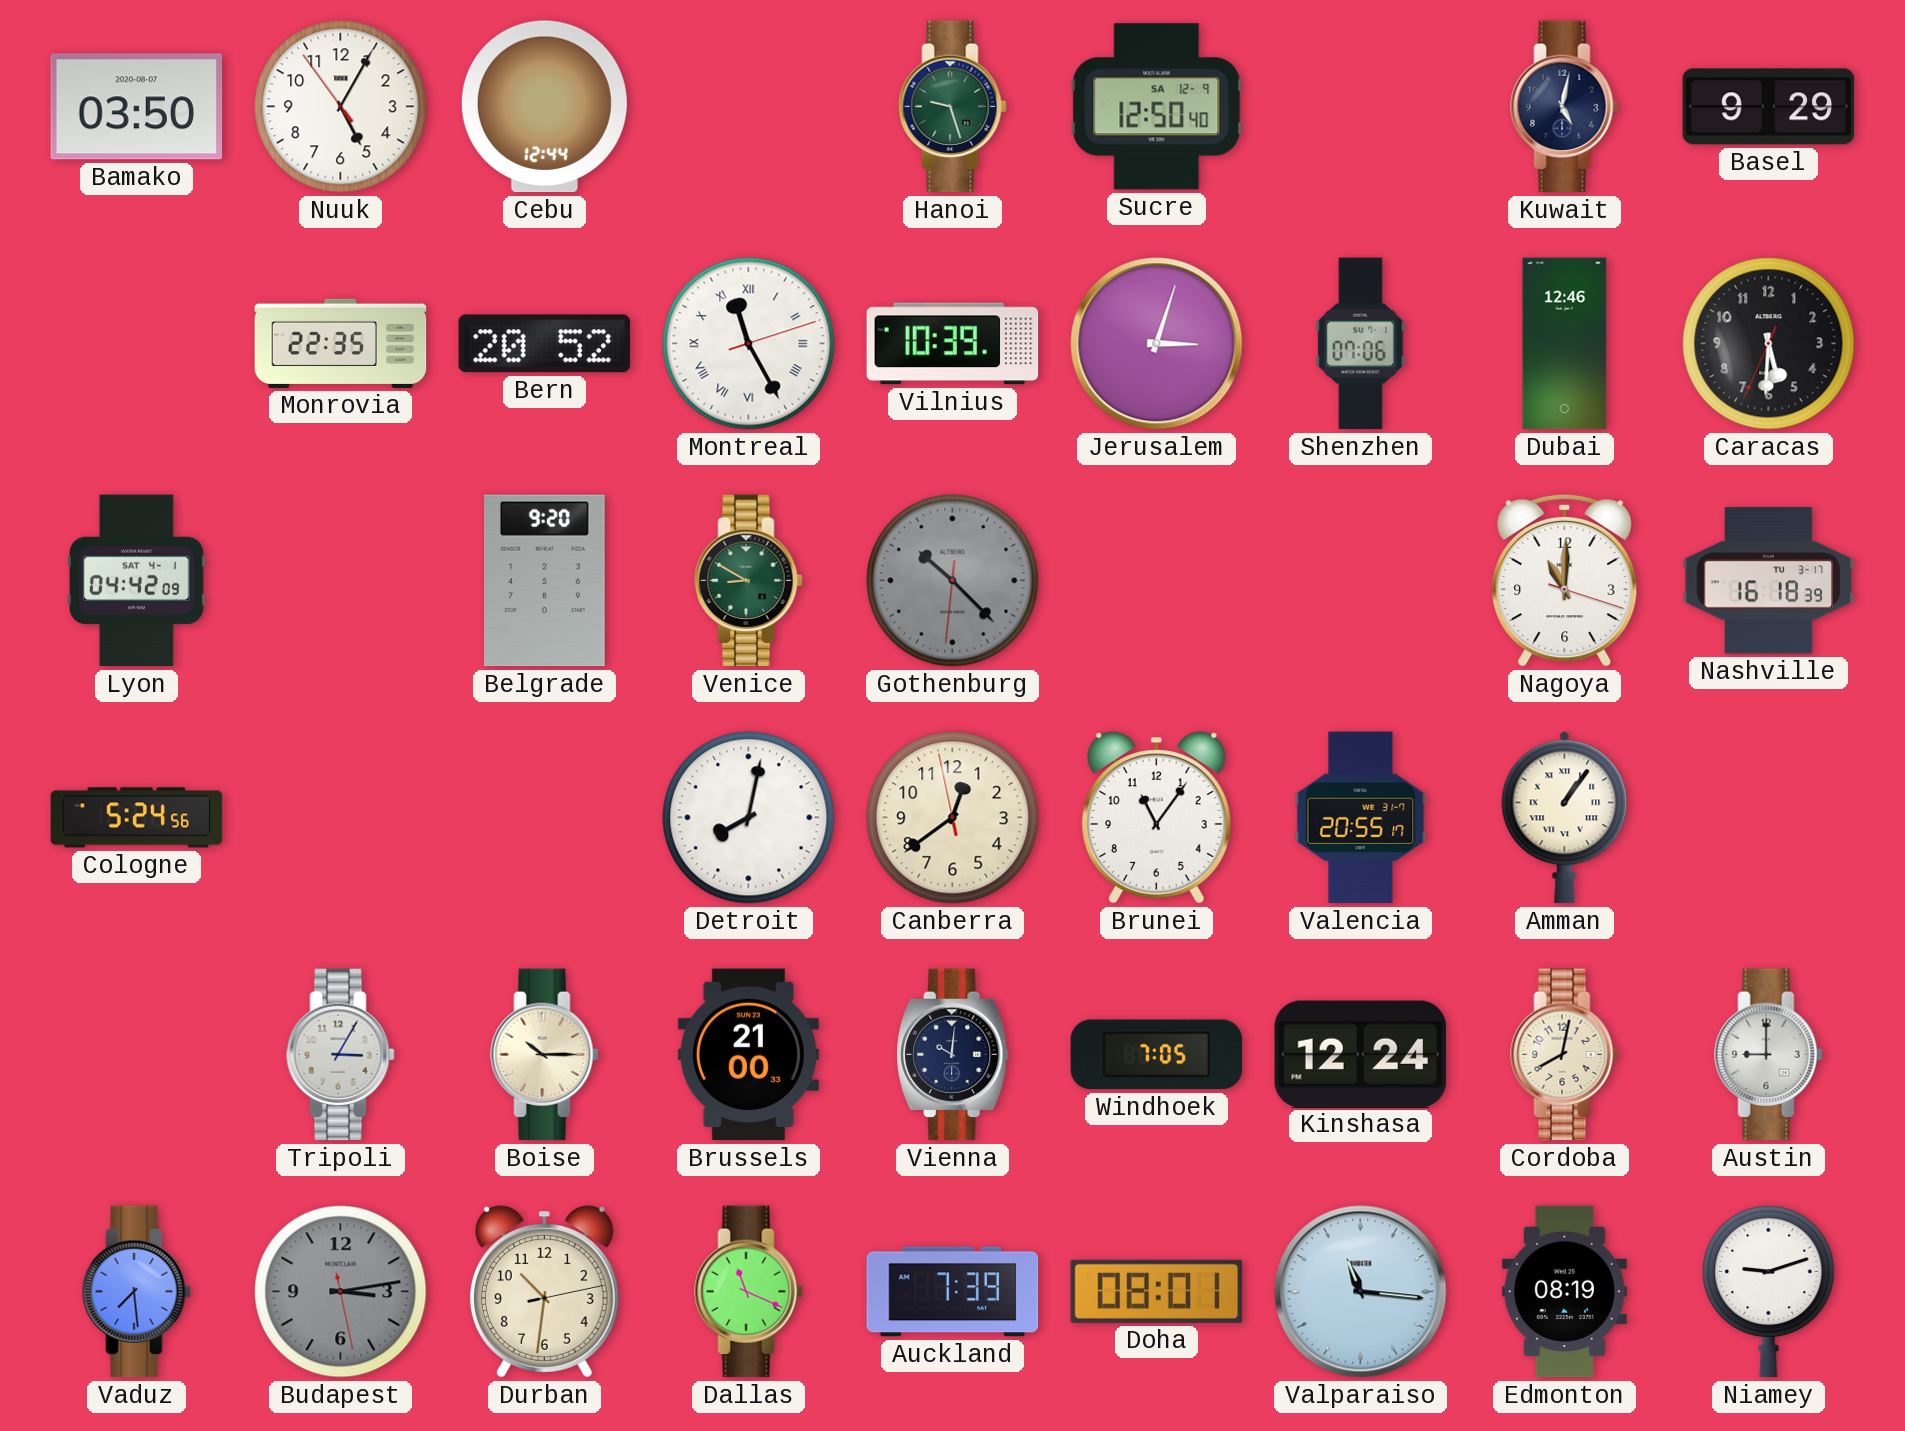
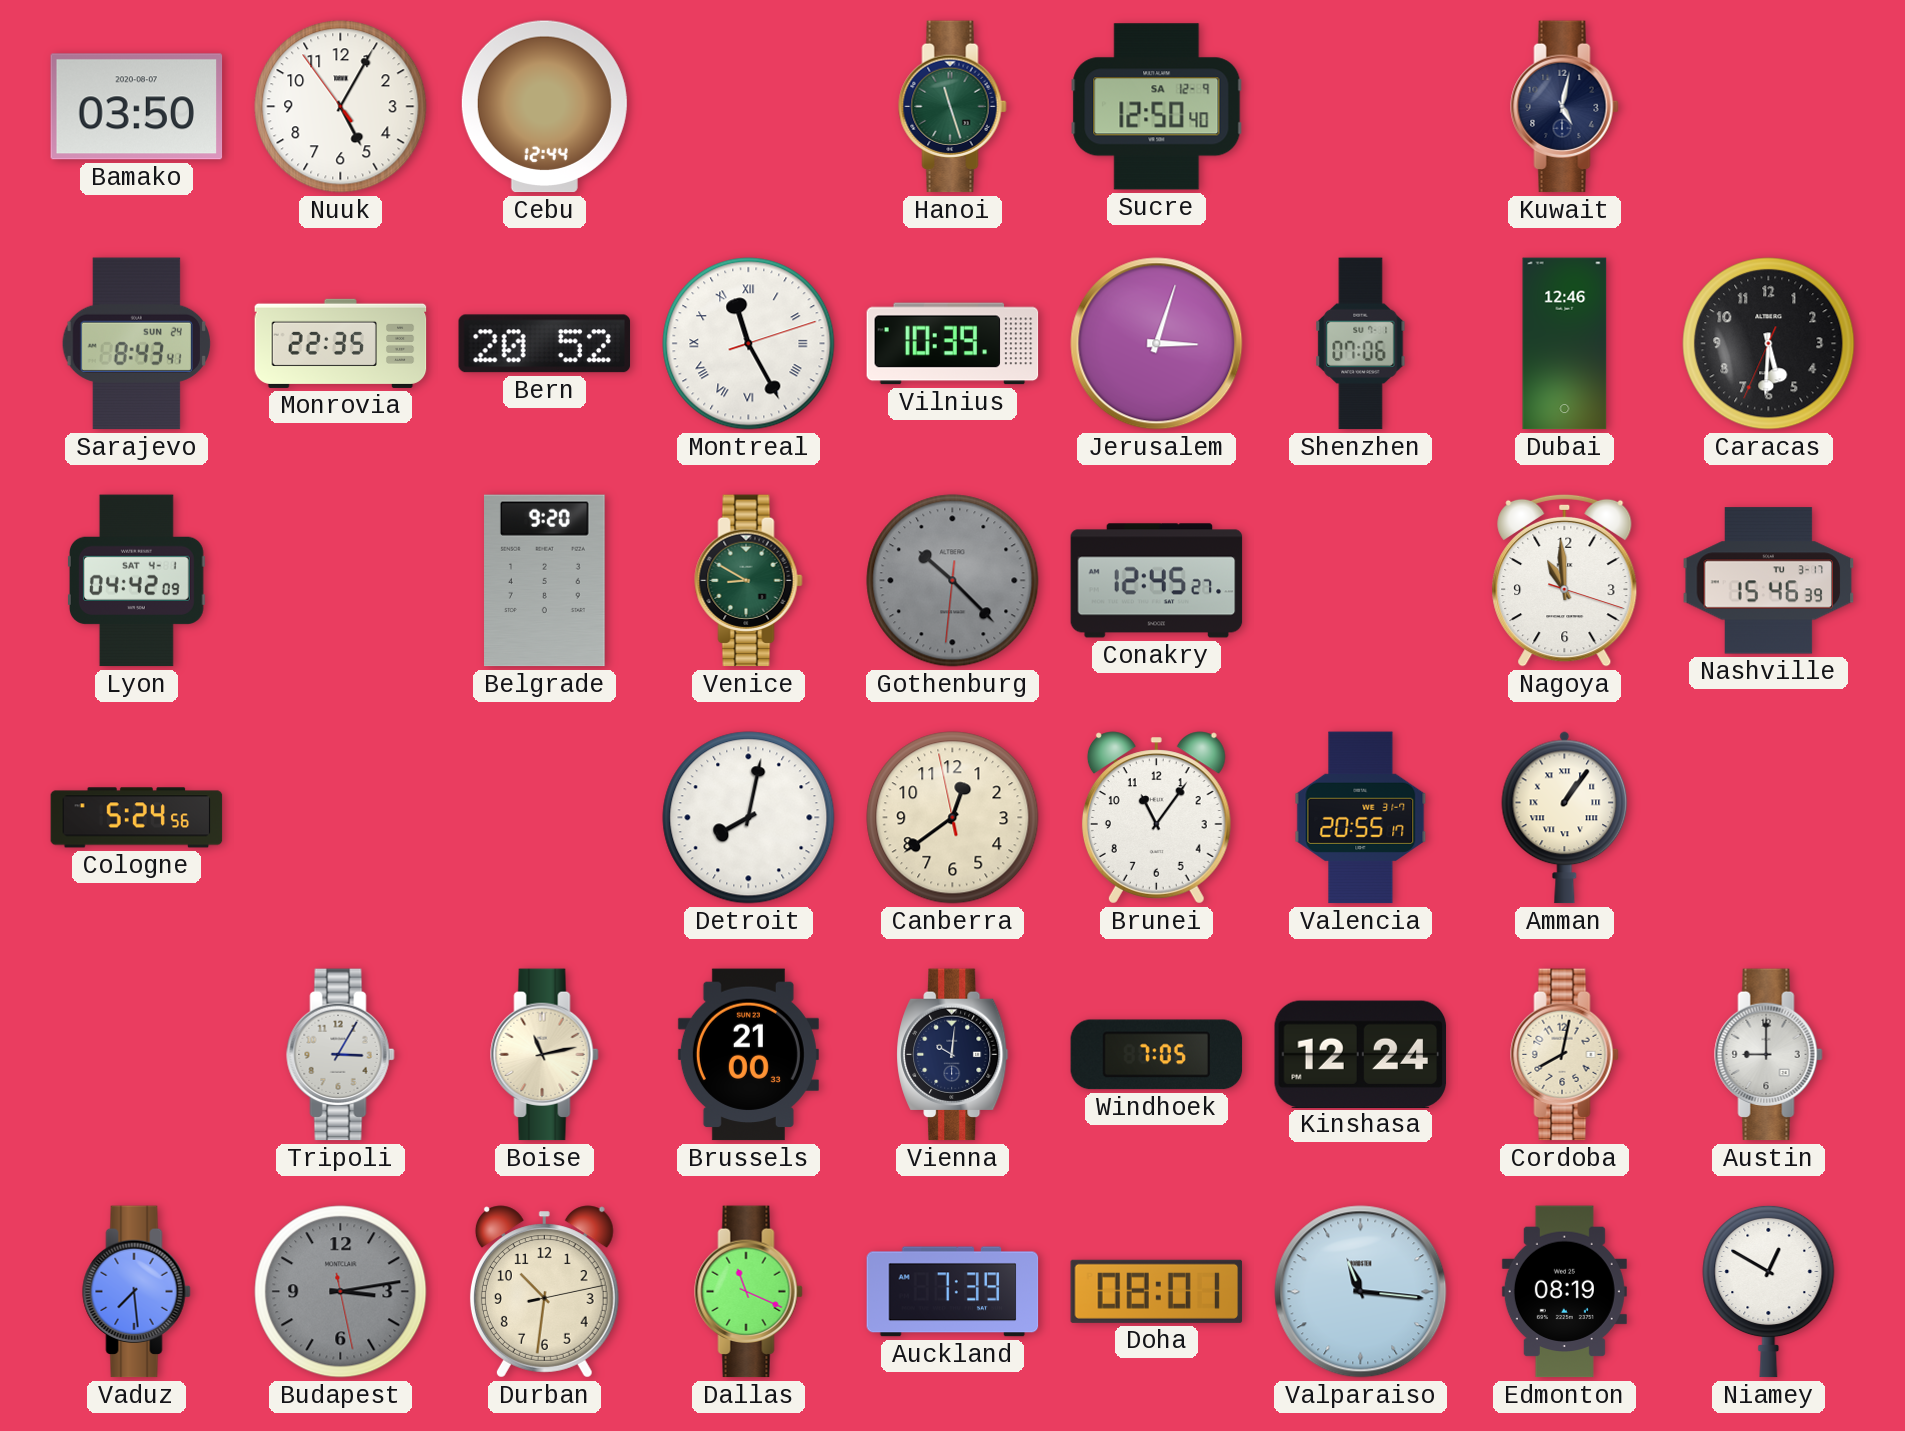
Hanoi: 9:27 -> 11:27
Basel: 9:29 -> none
Sarajevo: none -> 8:43
Conakry: none -> 12:45
Nagoya: 11:00 -> 10:59
Nashville: 16:18 -> 15:46
Boise: 10:15 -> 11:13
Niamey: 9:12 -> 12:50
